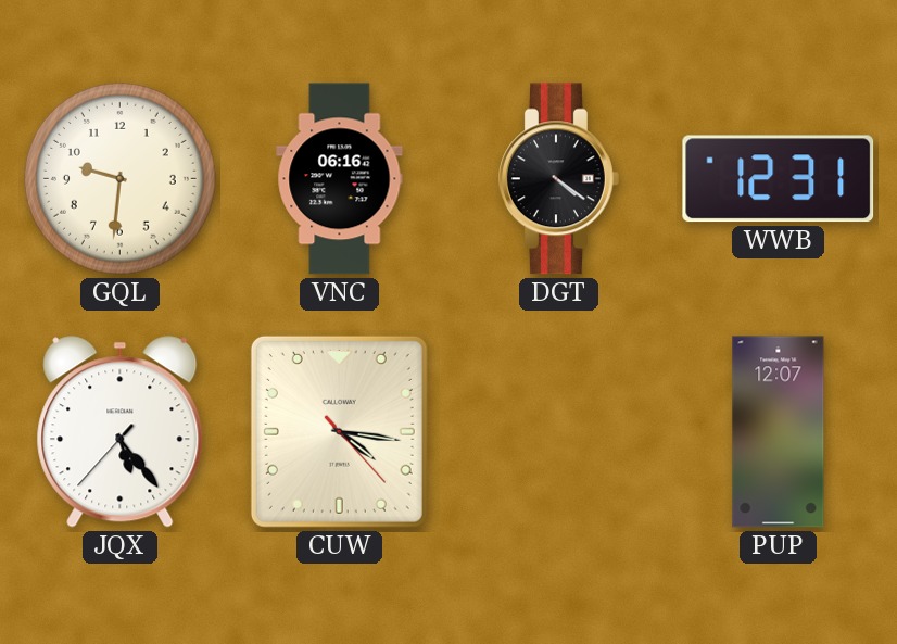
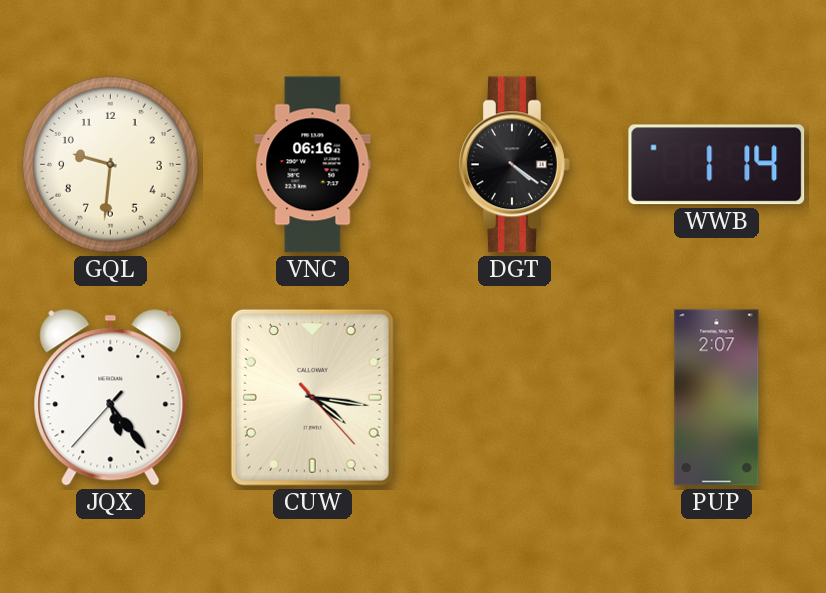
WWB: 12:31 -> 1:14
PUP: 12:07 -> 2:07
